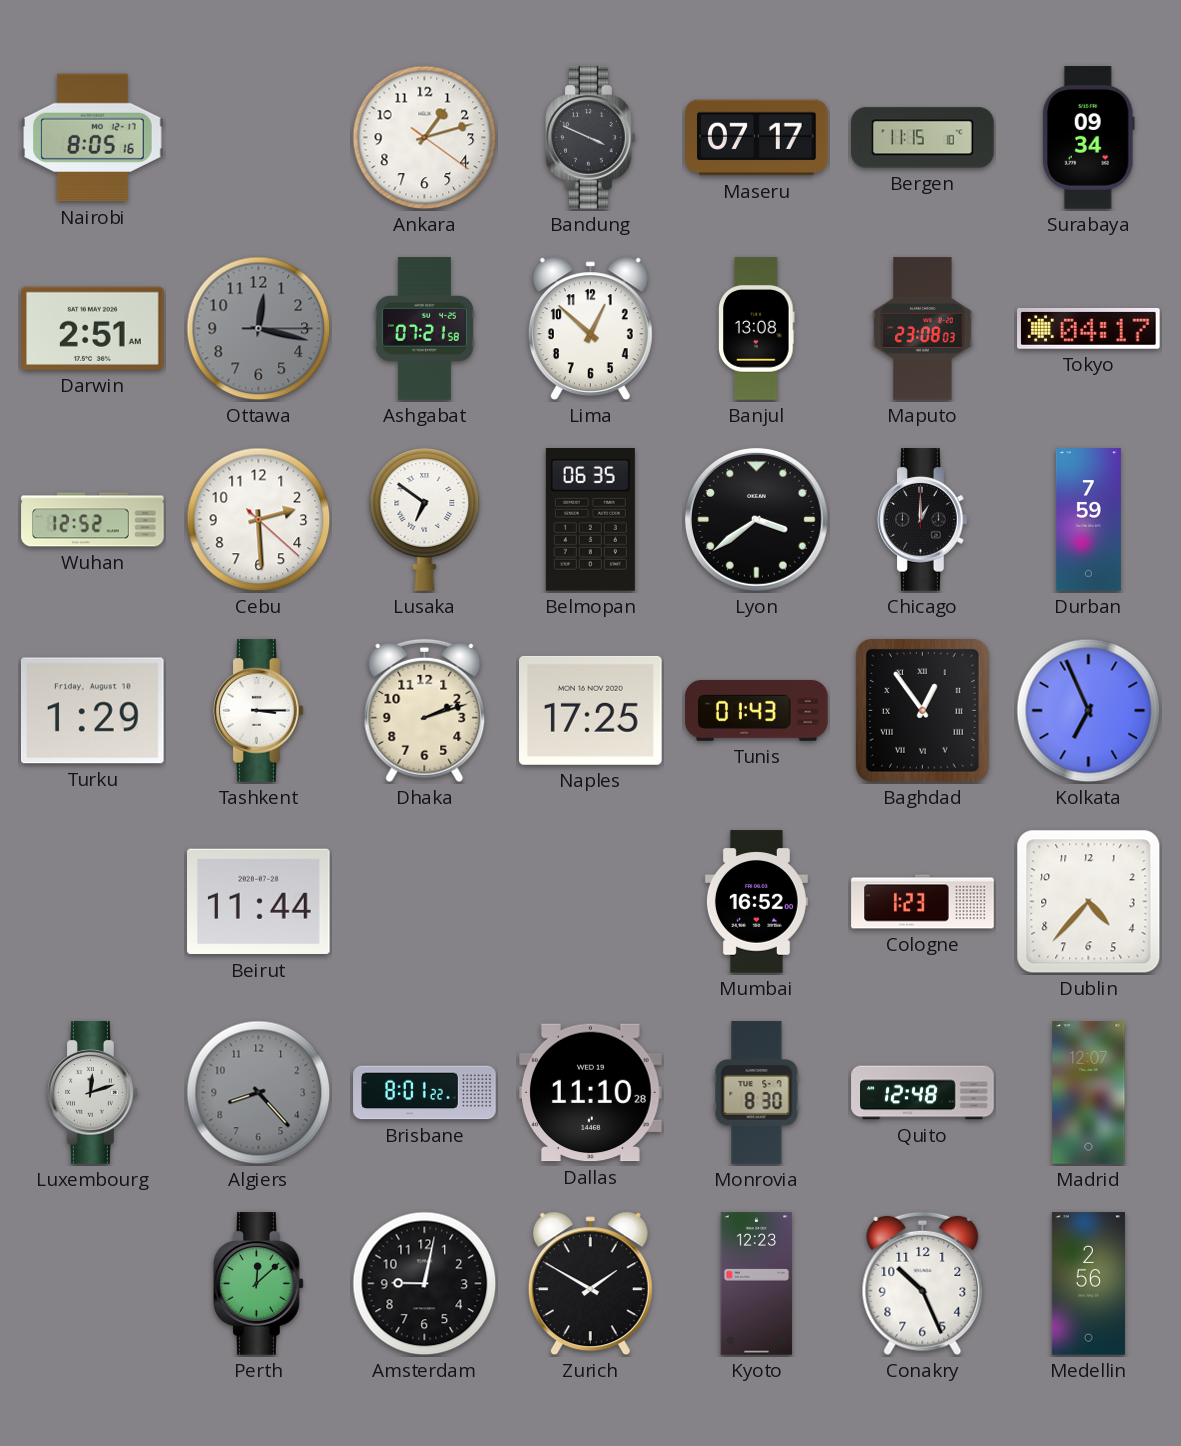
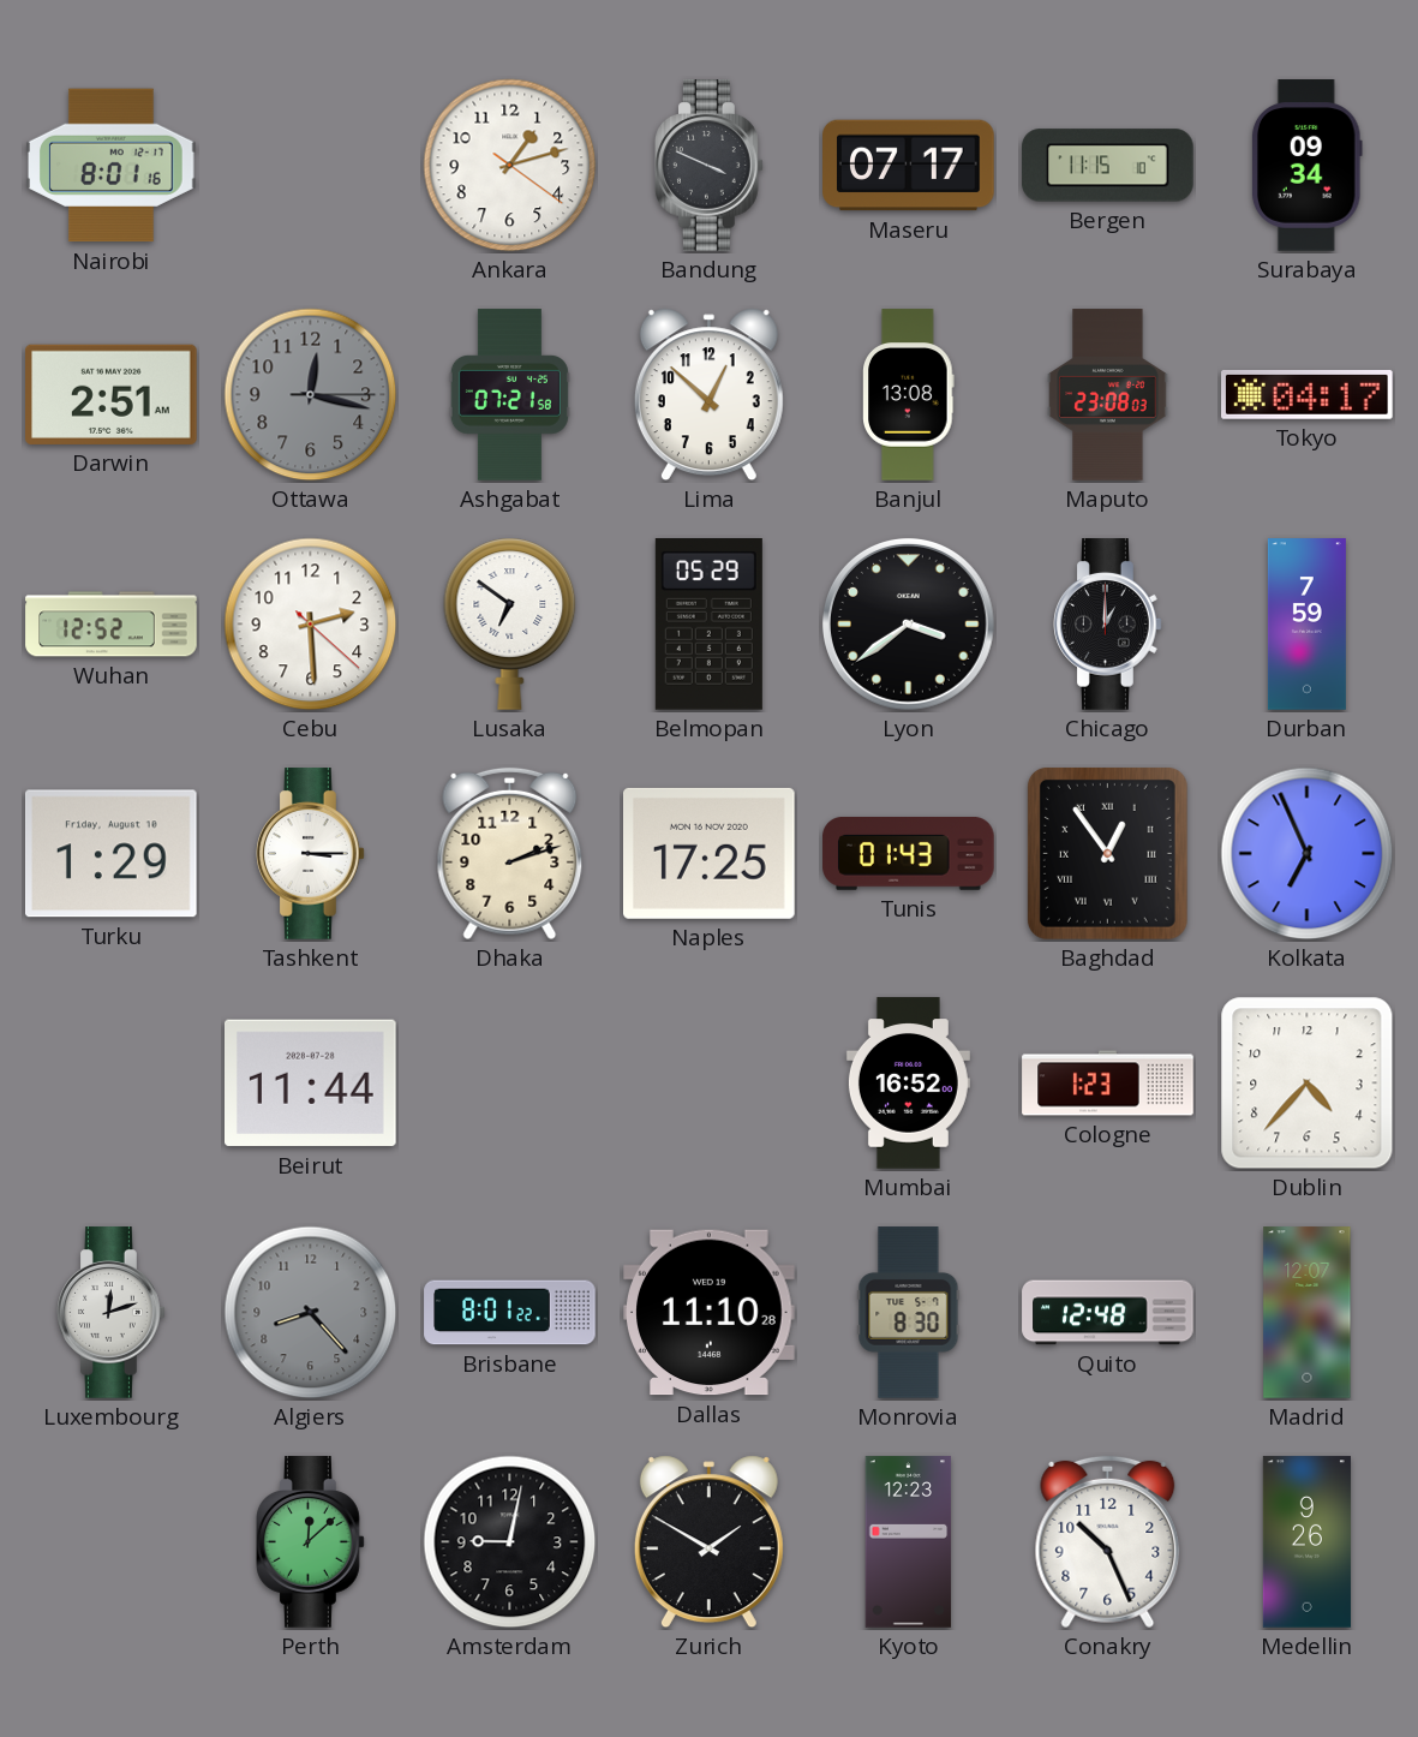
Nairobi: 8:05 -> 8:01
Belmopan: 06:35 -> 05:29
Medellin: 2:56 -> 9:26
